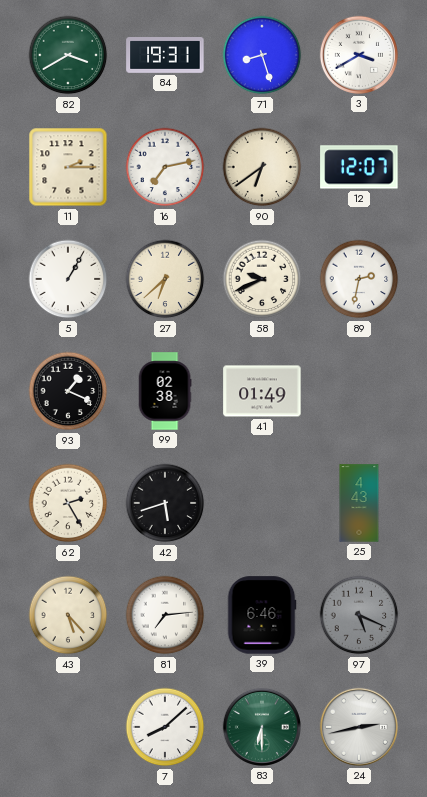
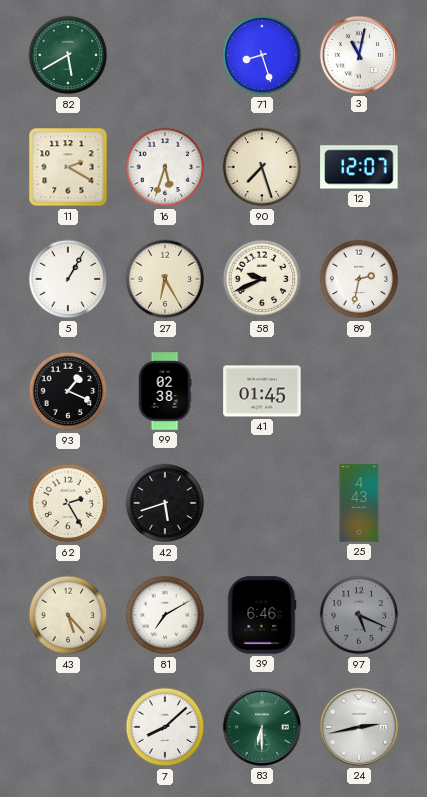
82: 3:40 -> 5:40
84: 19:31 -> none
3: 3:40 -> 11:02
11: 2:15 -> 2:20
16: 7:13 -> 5:33
90: 6:39 -> 7:27
27: 6:38 -> 6:25
41: 01:49 -> 01:45
81: 7:14 -> 7:10
